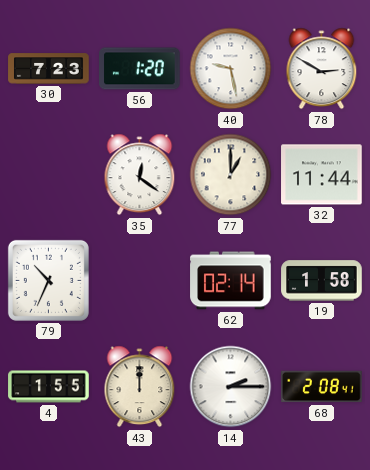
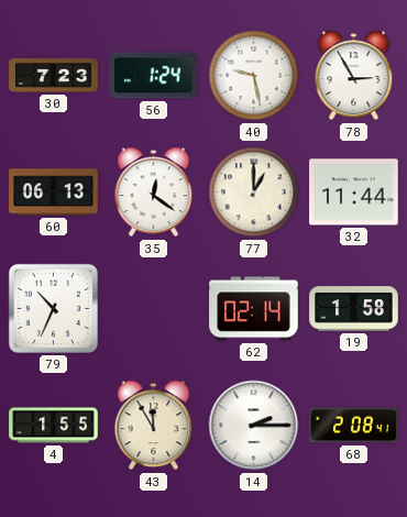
56: 1:20 -> 1:24
78: 2:50 -> 2:55
60: none -> 06:13
43: 12:00 -> 11:55
